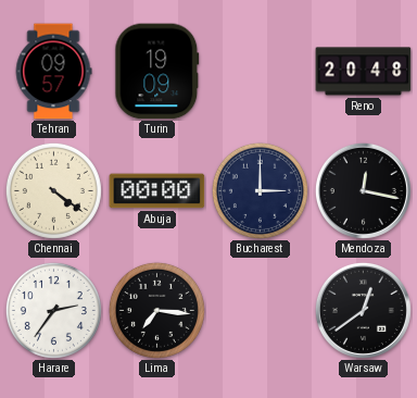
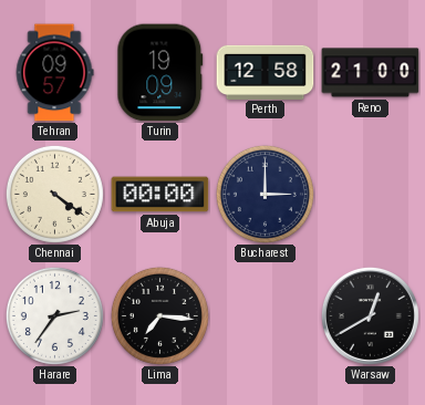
Perth: none -> 12:58
Reno: 20:48 -> 21:00
Mendoza: 12:17 -> none
Warsaw: 12:39 -> 12:40
